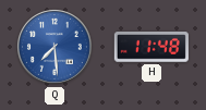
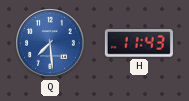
H: 11:48 -> 11:43
